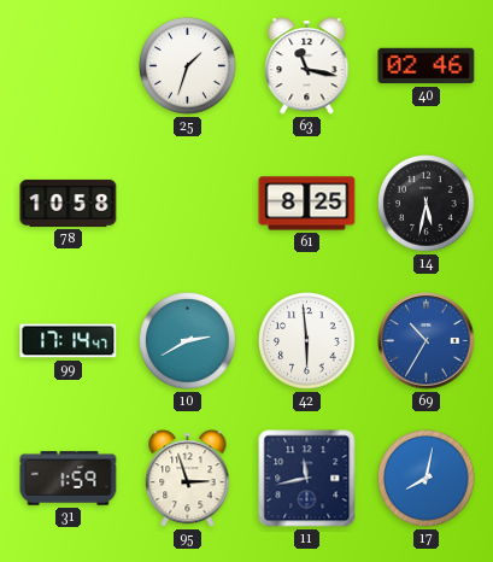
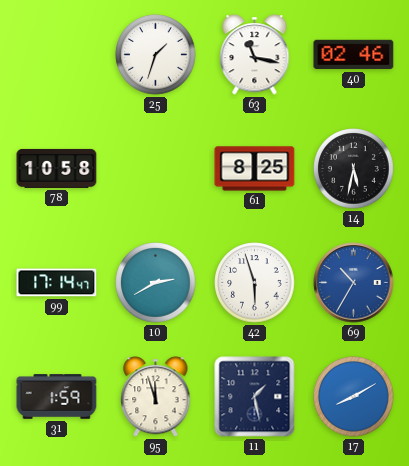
42: 5:59 -> 5:57
95: 2:57 -> 11:57
11: 11:43 -> 1:28
17: 8:02 -> 8:10
